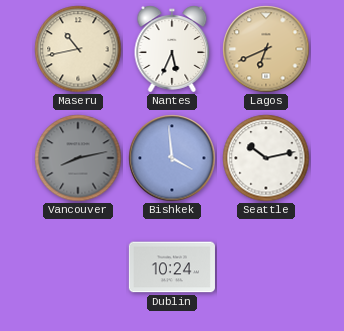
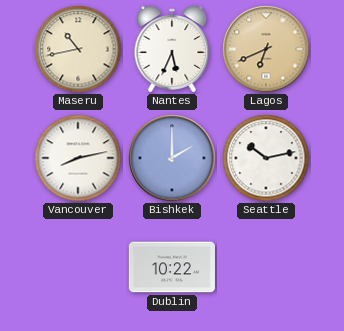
Vancouver dial: grey -> white
Bishkek: 3:59 -> 2:00
Dublin: 10:24 -> 10:22
